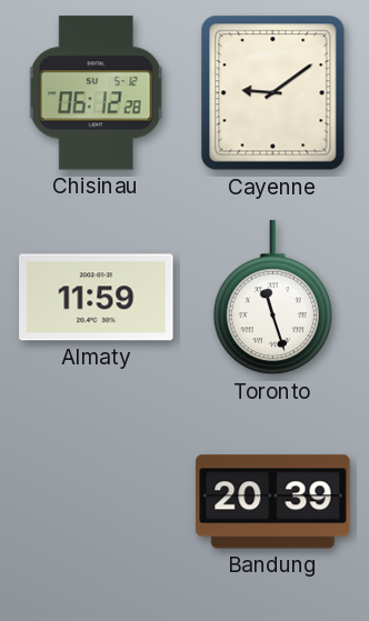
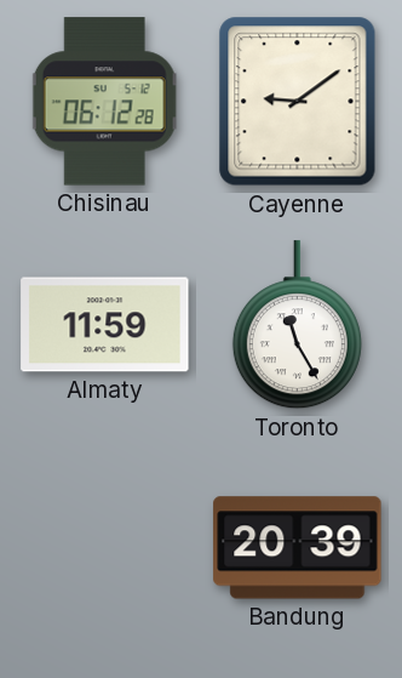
Toronto: 11:27 -> 11:25
